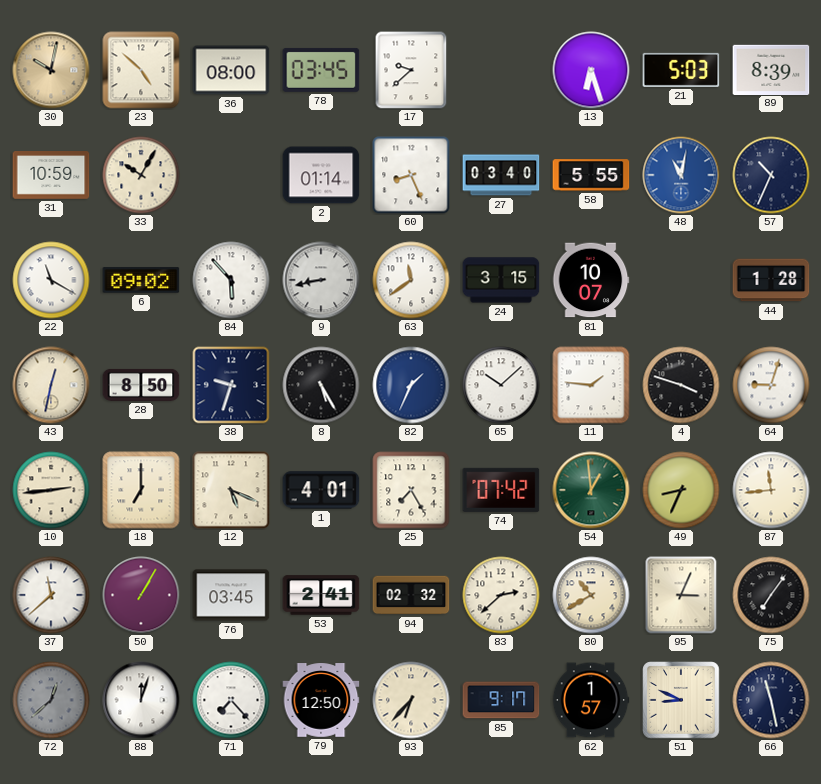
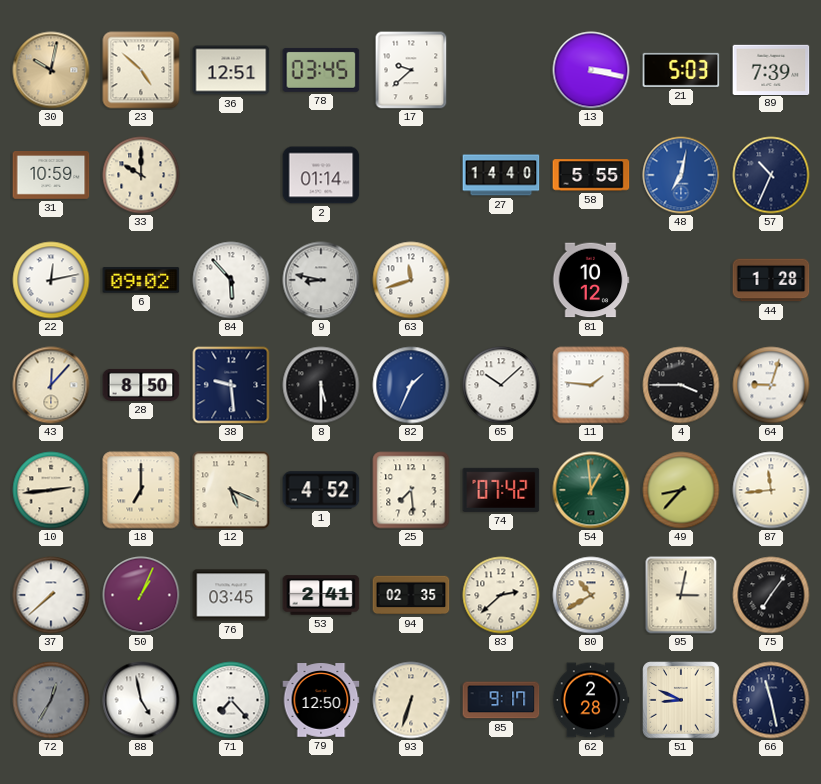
36: 08:00 -> 12:51
13: 6:27 -> 3:17
89: 8:39 -> 7:39
33: 10:05 -> 10:00
60: 8:26 -> none
27: 03:40 -> 14:40
48: 11:02 -> 7:02
22: 11:20 -> 12:13
9: 8:43 -> 8:47
63: 11:39 -> 11:42
24: 3:15 -> none
81: 10:07 -> 10:12
43: 12:32 -> 12:07
38: 9:33 -> 9:29
8: 5:25 -> 5:30
4: 3:48 -> 3:45
1: 4:01 -> 4:52
25: 7:25 -> 7:29
49: 8:34 -> 8:37
37: 11:38 -> 7:38
50: 1:05 -> 1:04
94: 02:32 -> 02:35
95: 3:04 -> 3:02
72: 12:38 -> 12:35
88: 12:03 -> 4:58
93: 6:37 -> 6:33
62: 1:57 -> 2:28
